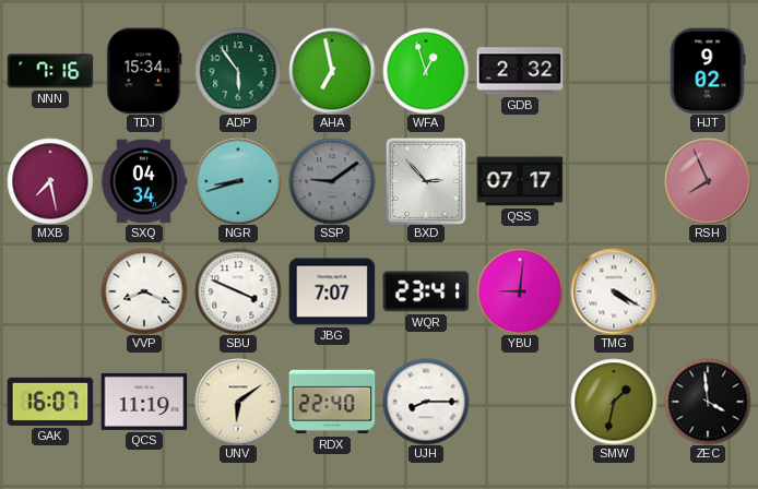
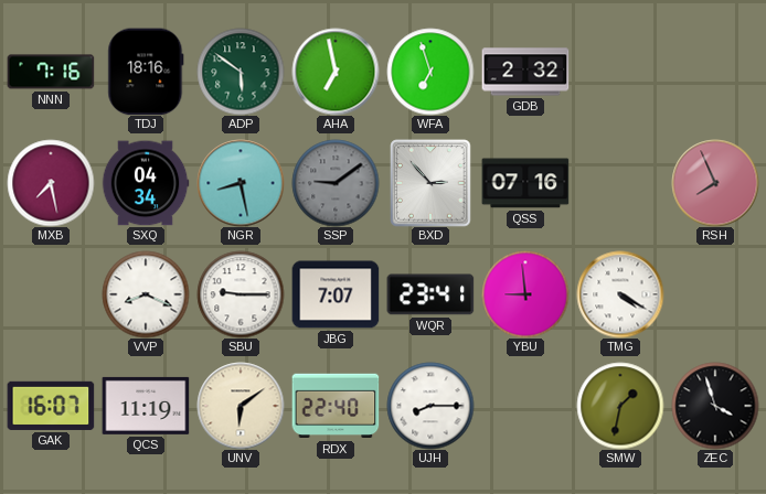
TDJ: 15:34 -> 18:16
ADP: 5:54 -> 5:51
WFA: 12:57 -> 6:57
HJT: 9:02 -> none
NGR: 8:42 -> 8:28
QSS: 07:17 -> 07:16
SBU: 3:49 -> 9:15
YBU: 9:01 -> 8:59
ZEC: 3:59 -> 3:57
